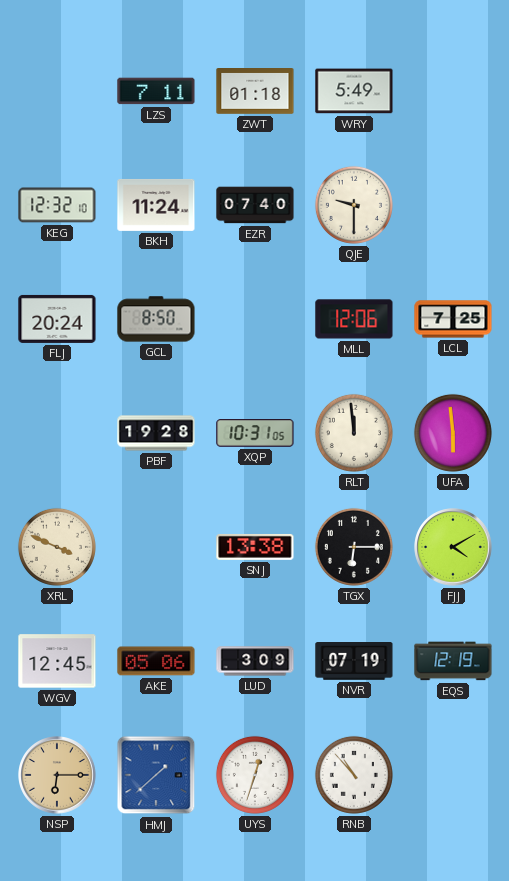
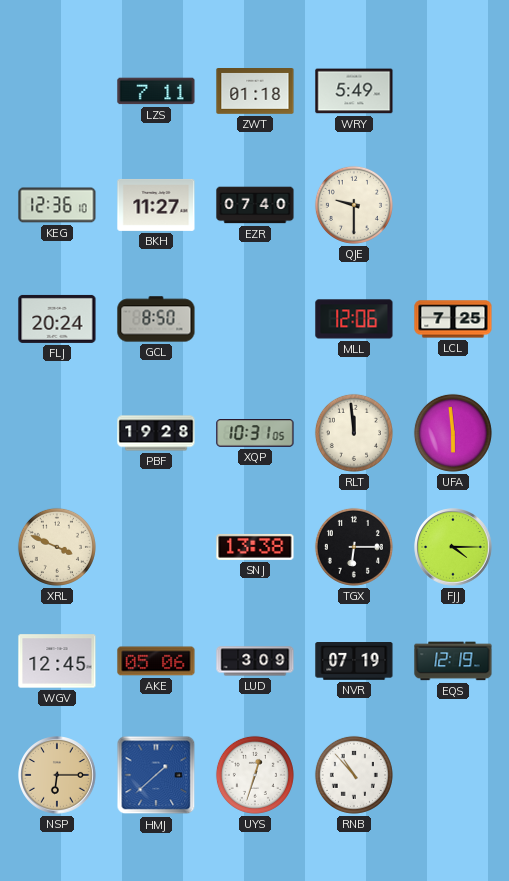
KEG: 12:32 -> 12:36
BKH: 11:24 -> 11:27
FJJ: 4:10 -> 4:15
